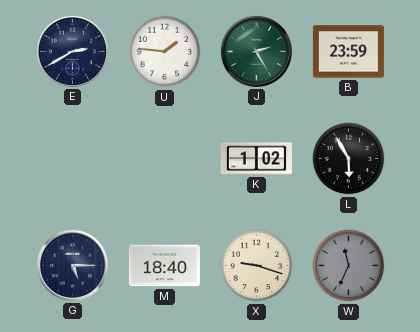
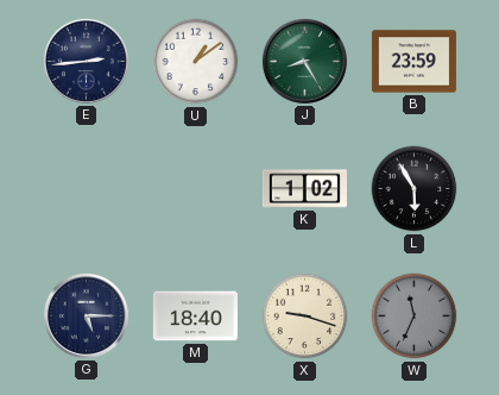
E: 2:40 -> 2:44
U: 1:46 -> 1:09
J: 2:25 -> 8:25
